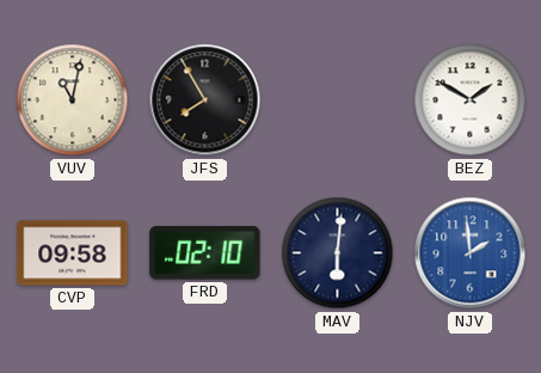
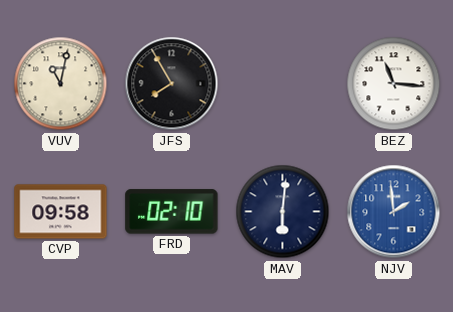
BEZ: 1:50 -> 11:16
